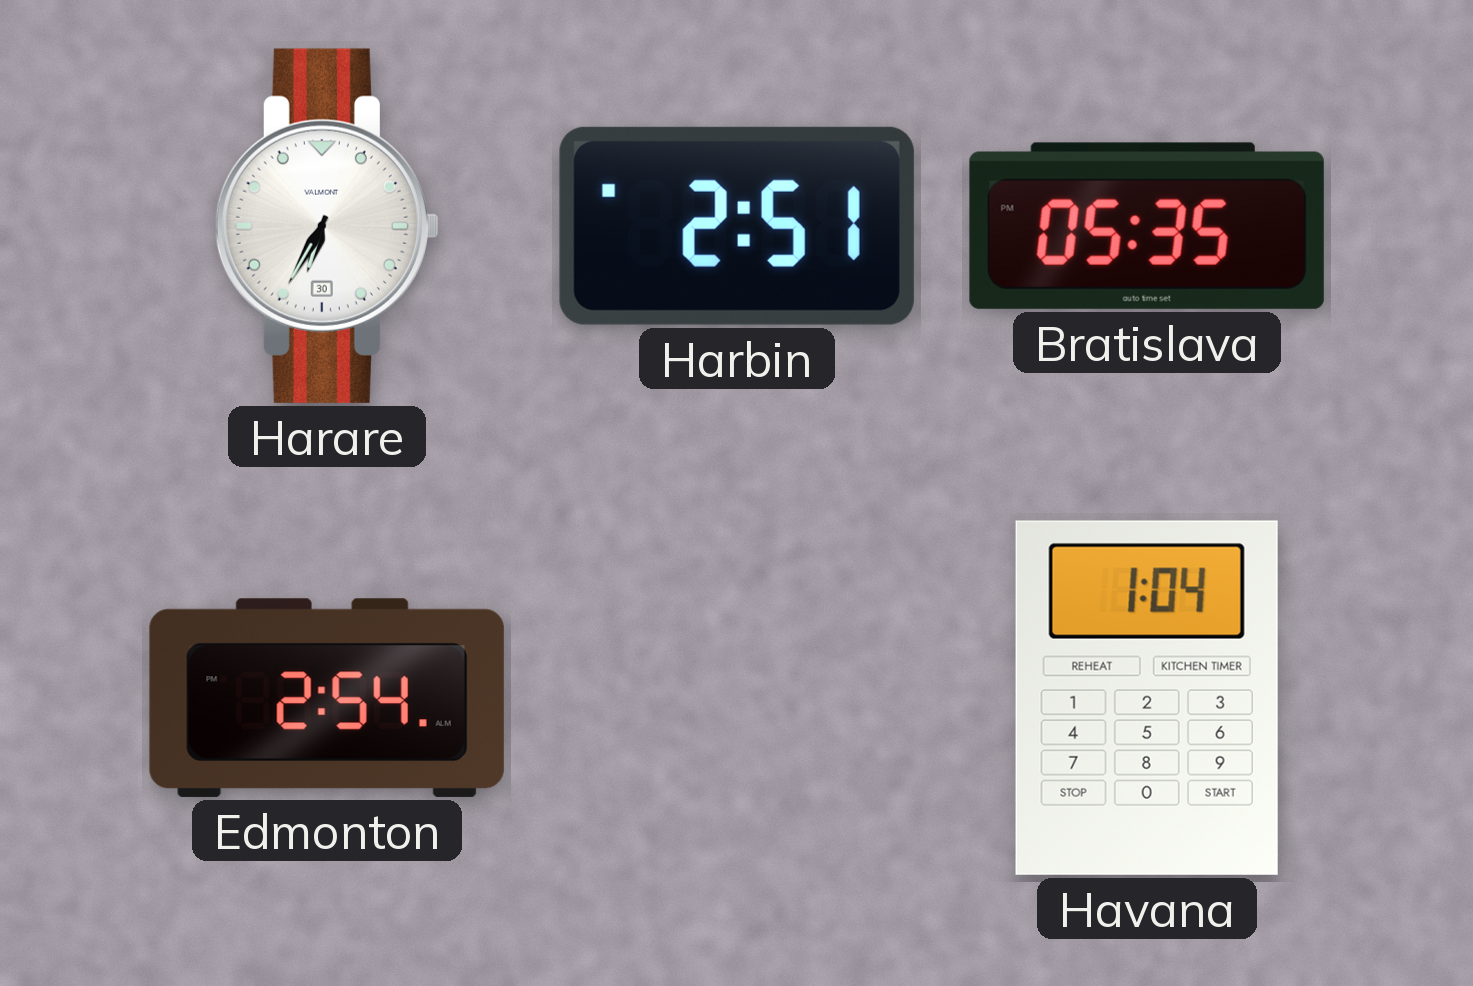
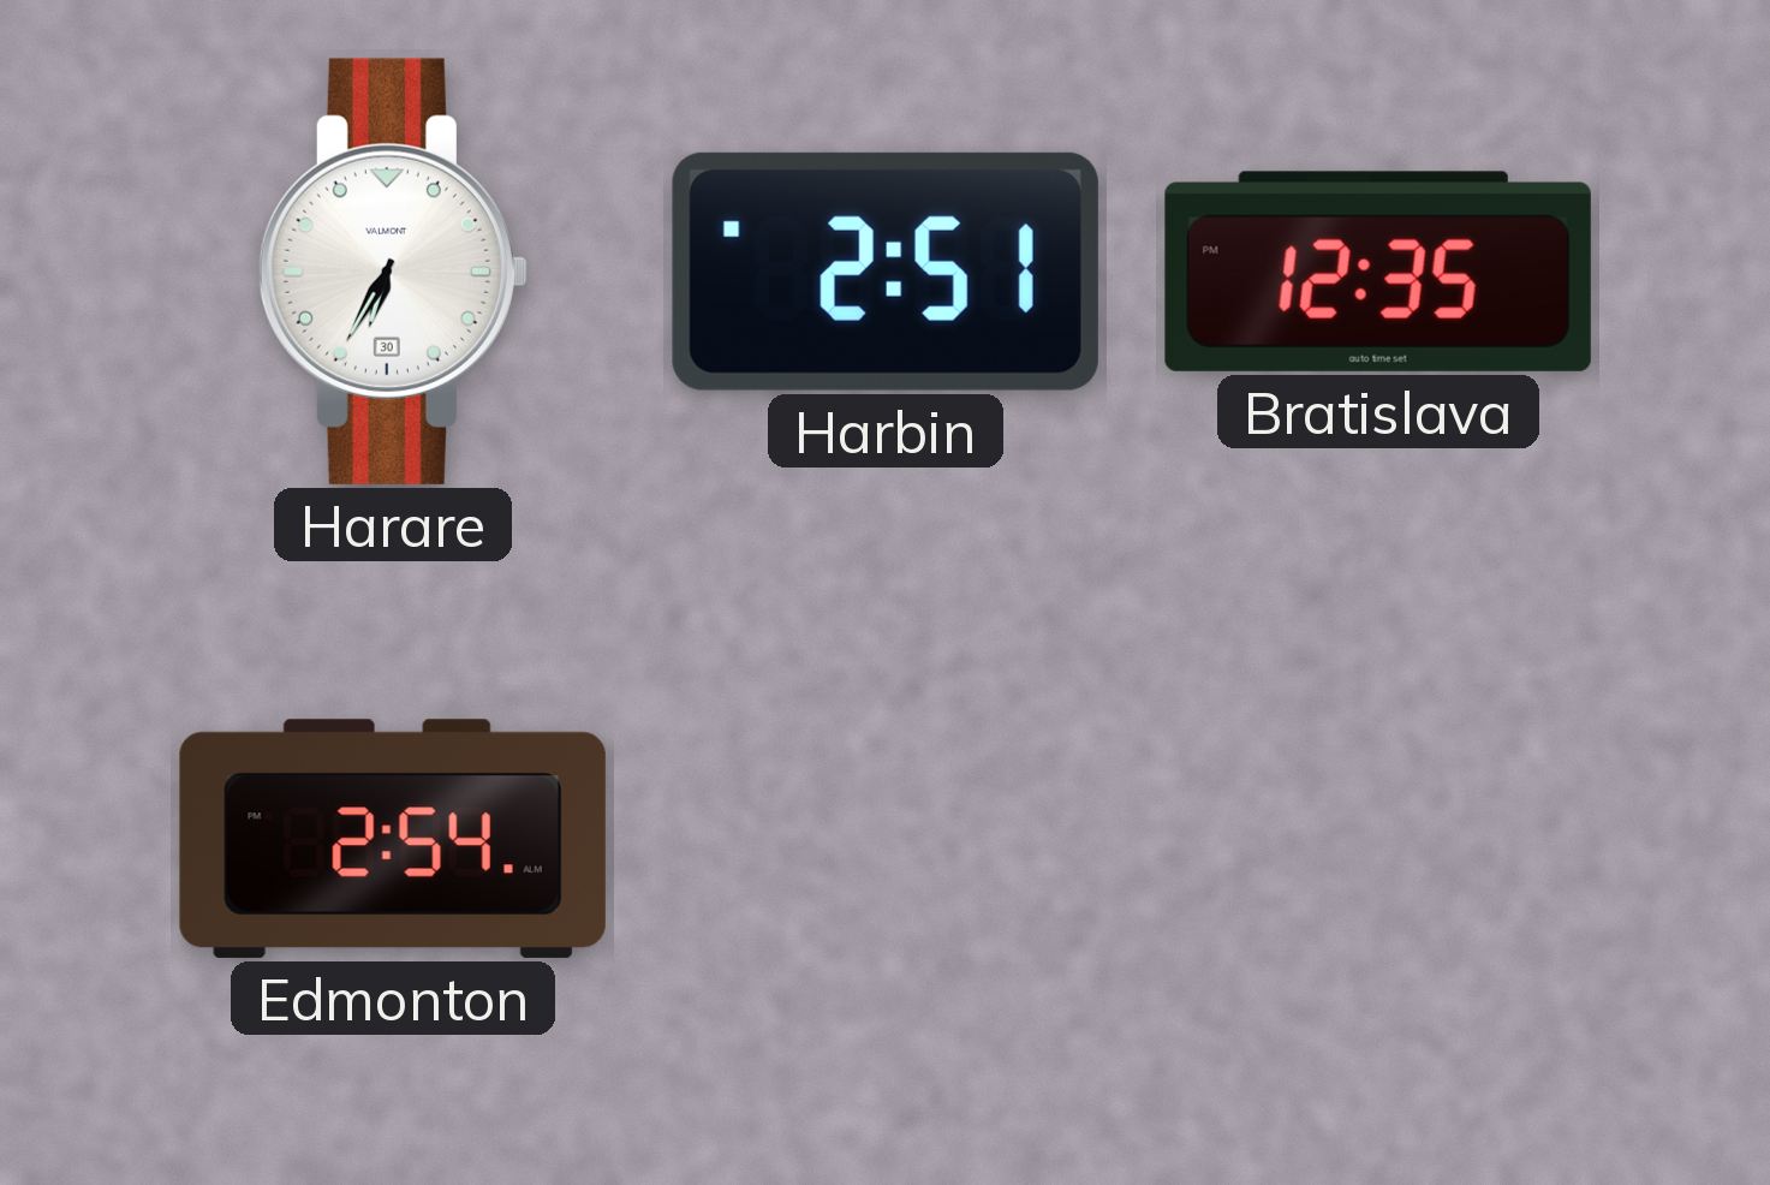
Bratislava: 05:35 -> 12:35
Havana: 1:04 -> none
